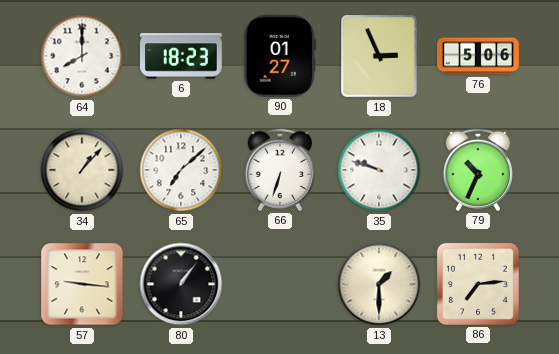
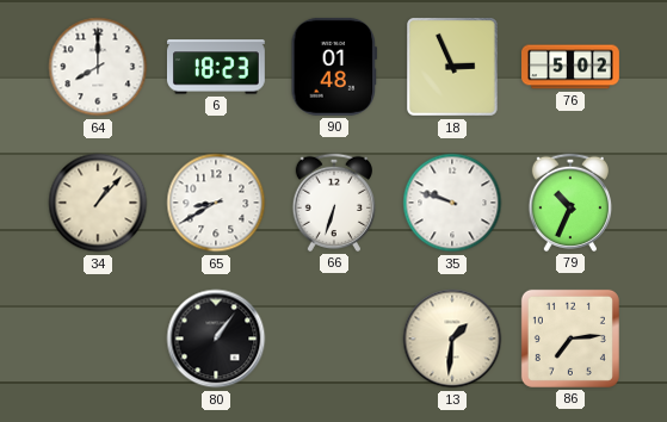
90: 01:27 -> 01:48
76: 5:06 -> 5:02
65: 7:08 -> 8:40
57: 9:16 -> none
13: 1:30 -> 1:31
